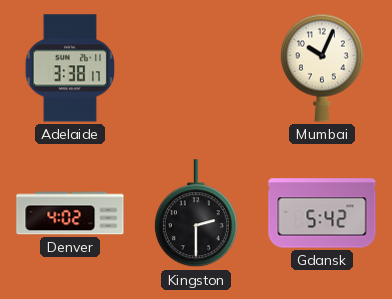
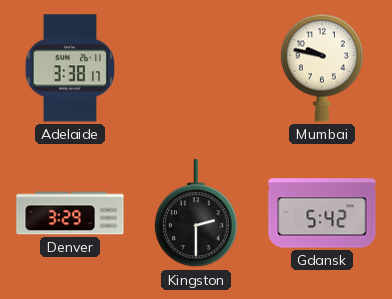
Mumbai: 10:04 -> 9:47
Denver: 4:02 -> 3:29
